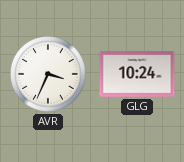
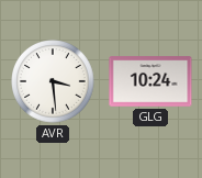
AVR: 3:34 -> 3:29
